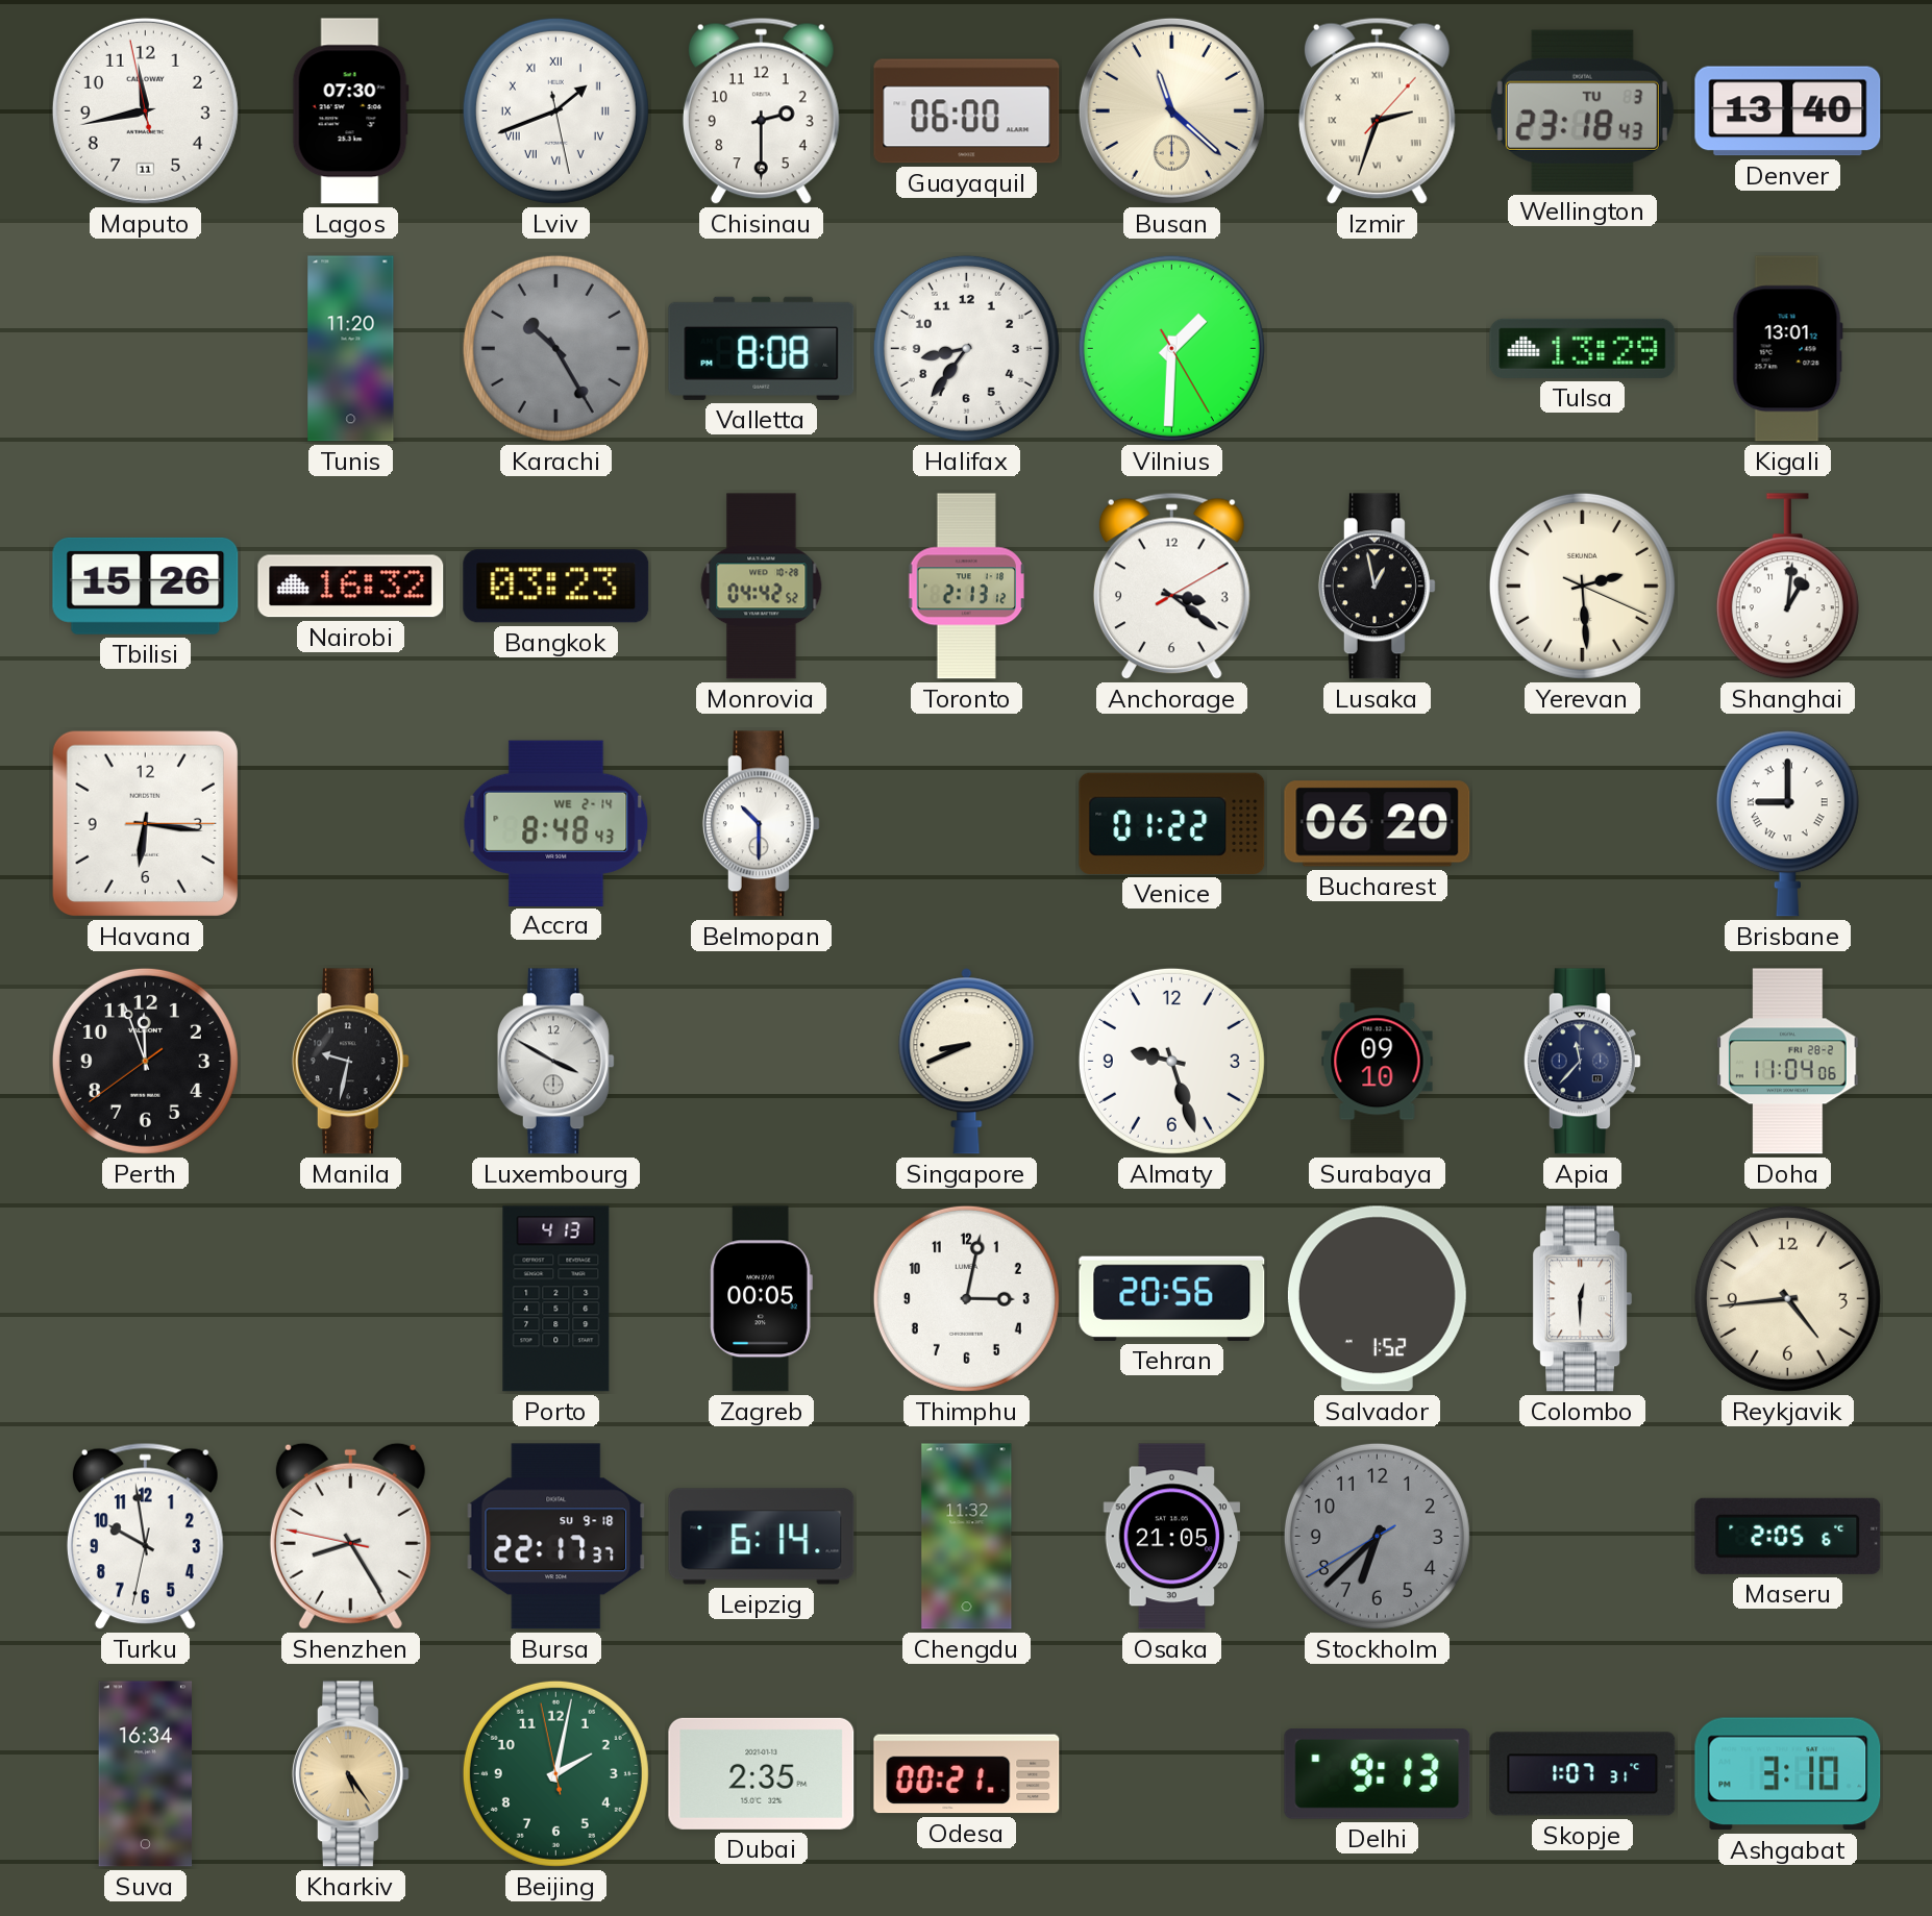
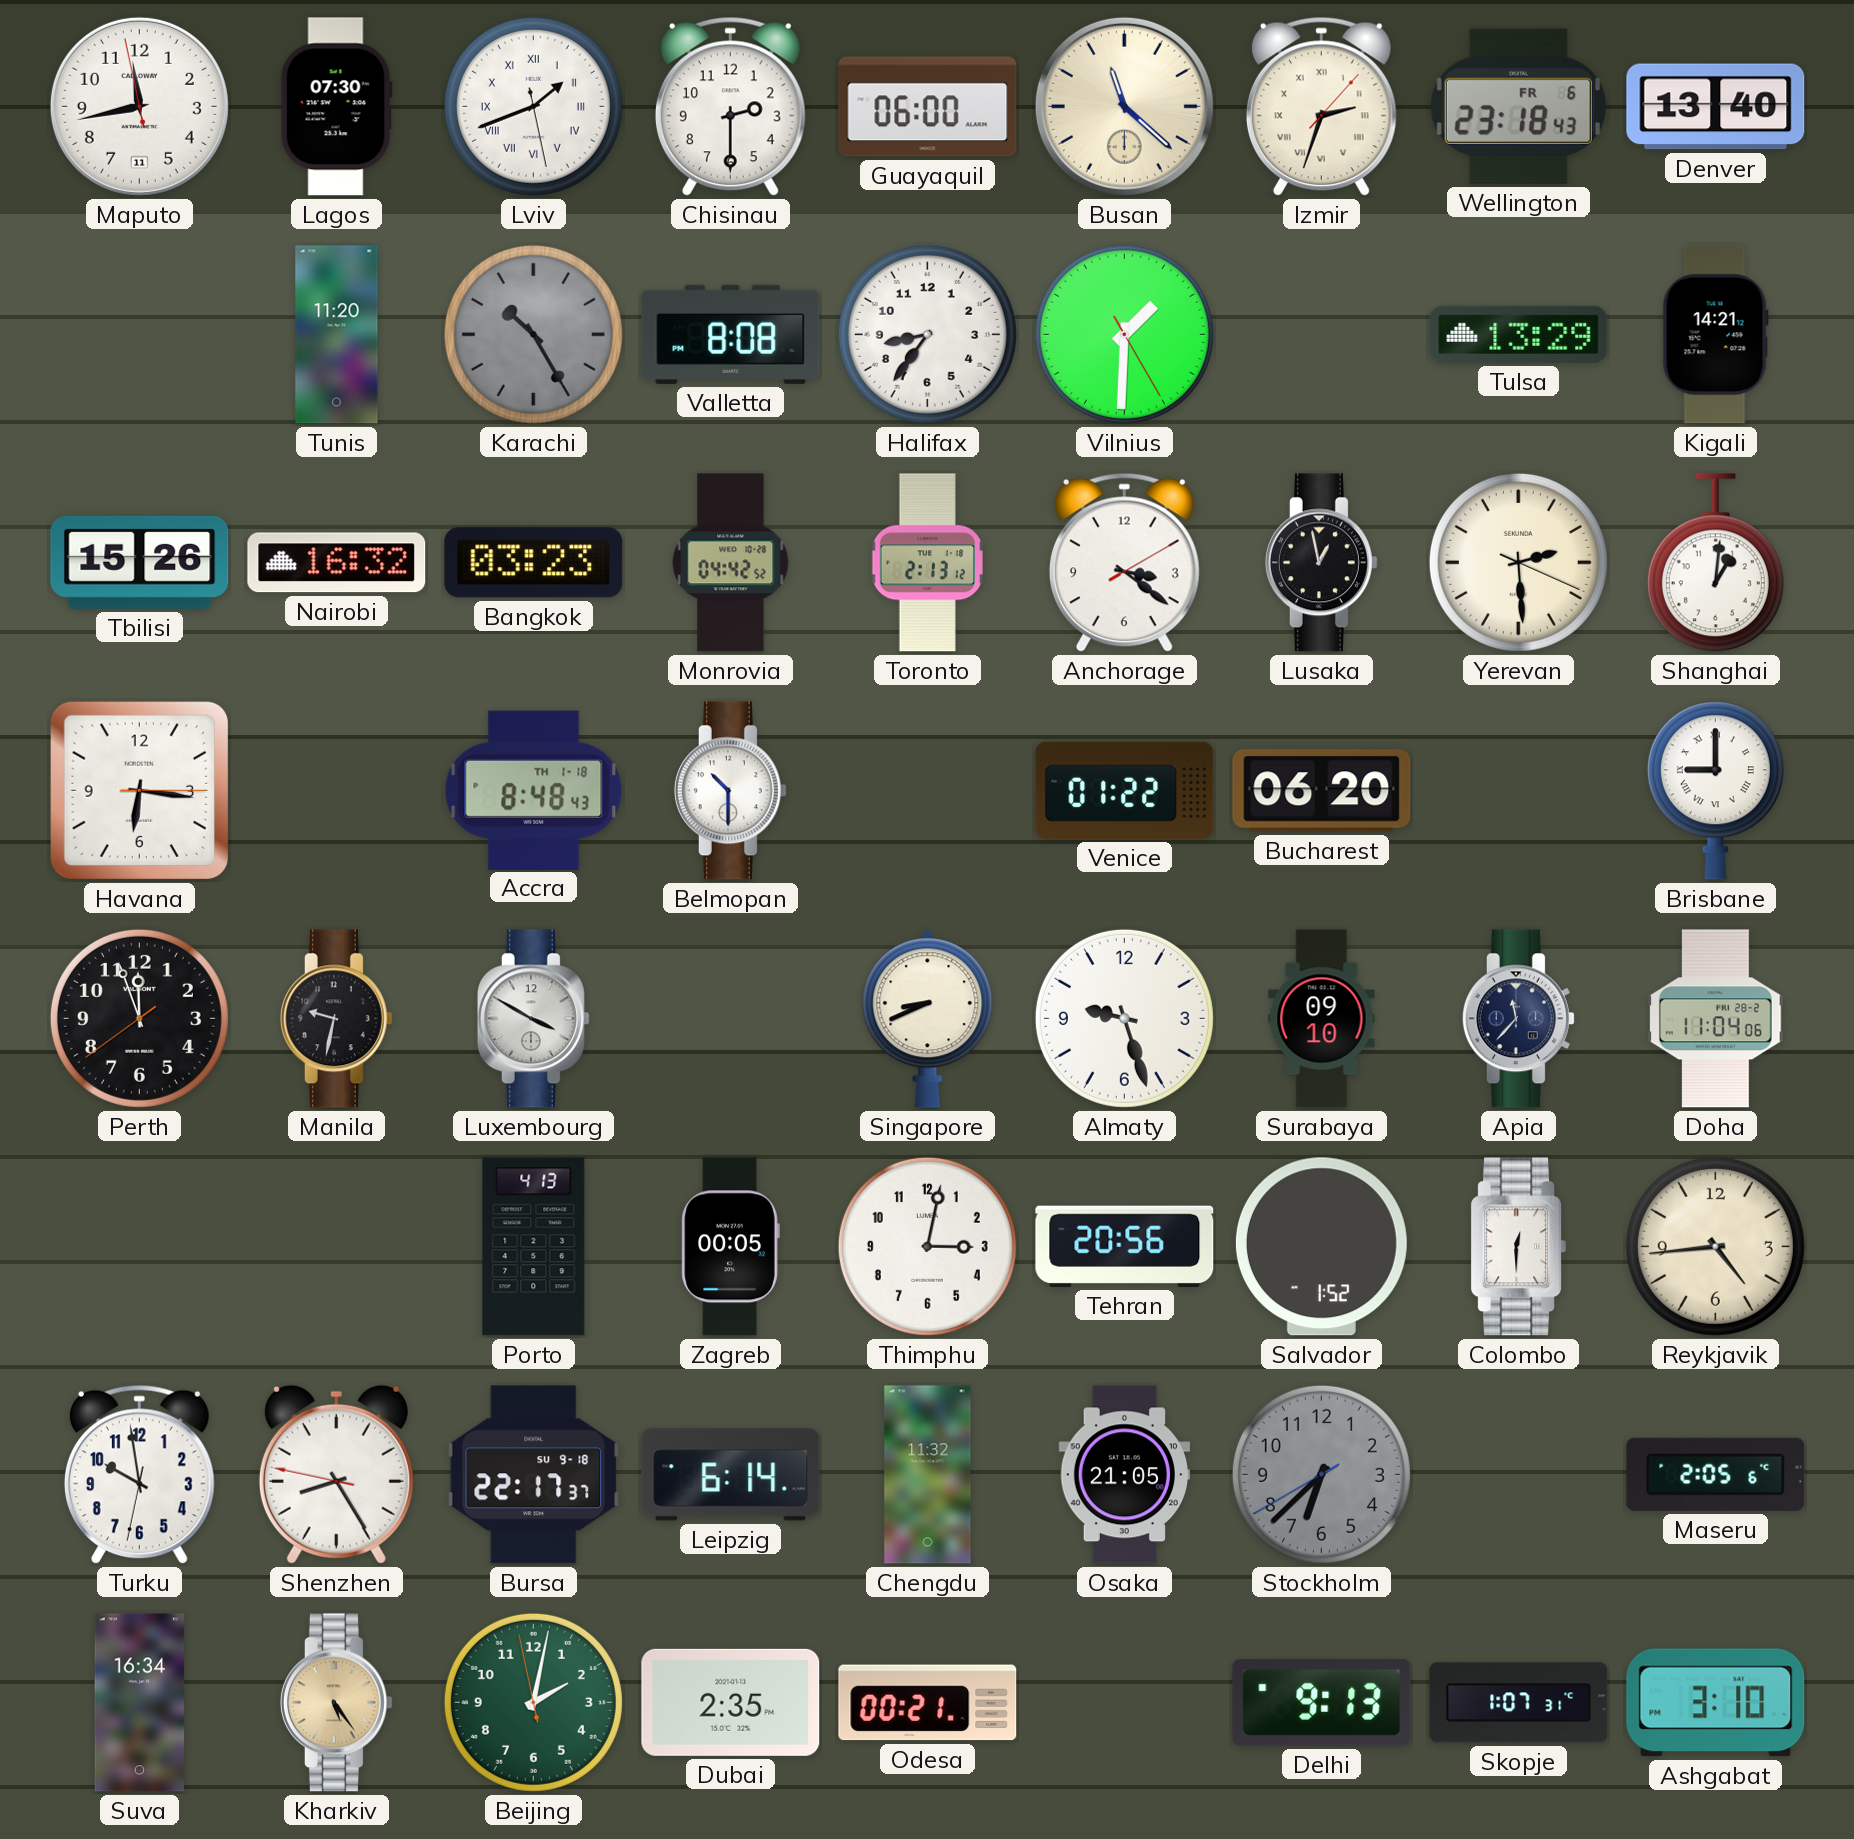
Wellington date: TU 3 -> FR 6
Kigali: 13:01 -> 14:21
Accra date: WE 2-14 -> TH 1-18
